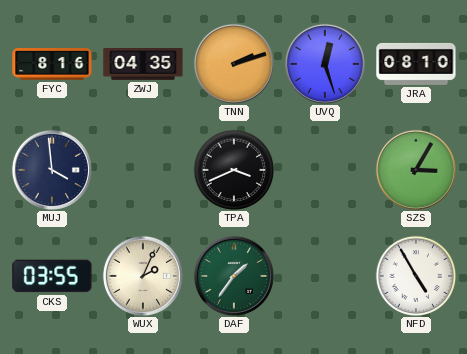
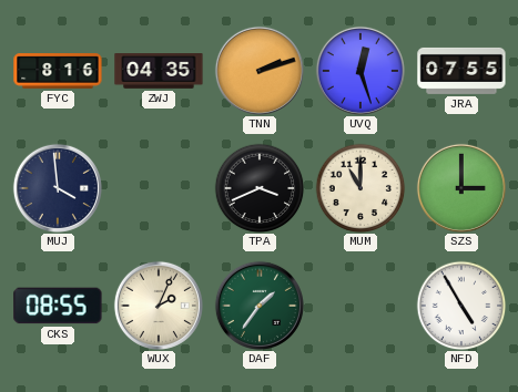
JRA: 08:10 -> 07:55
MUM: none -> 11:00
SZS: 3:05 -> 3:00
CKS: 03:55 -> 08:55
